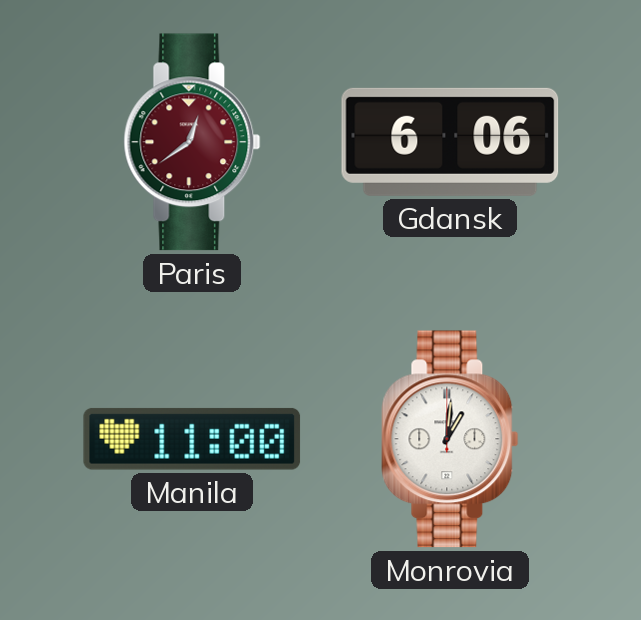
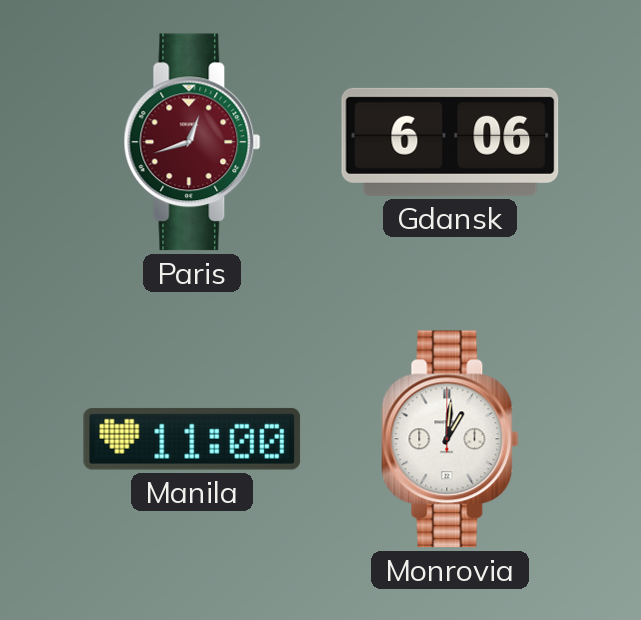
Paris: 12:39 -> 12:42
